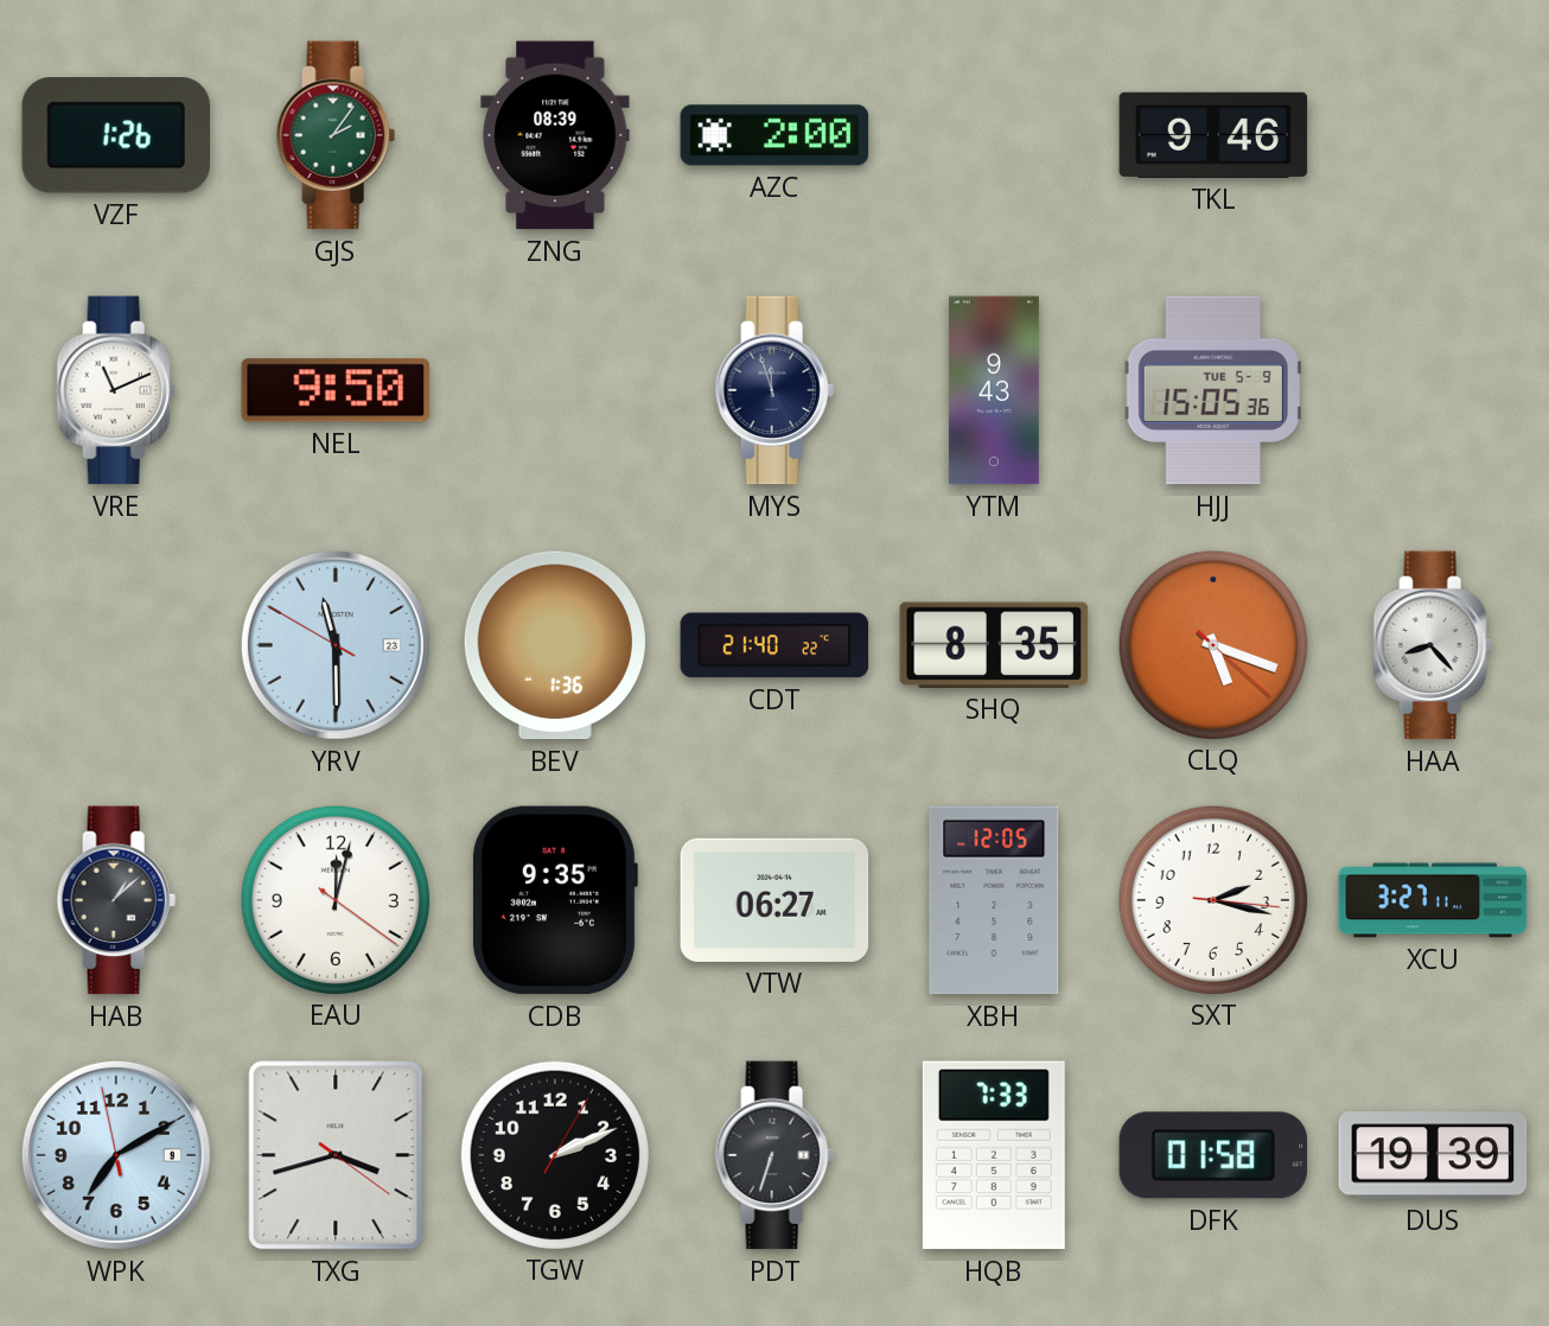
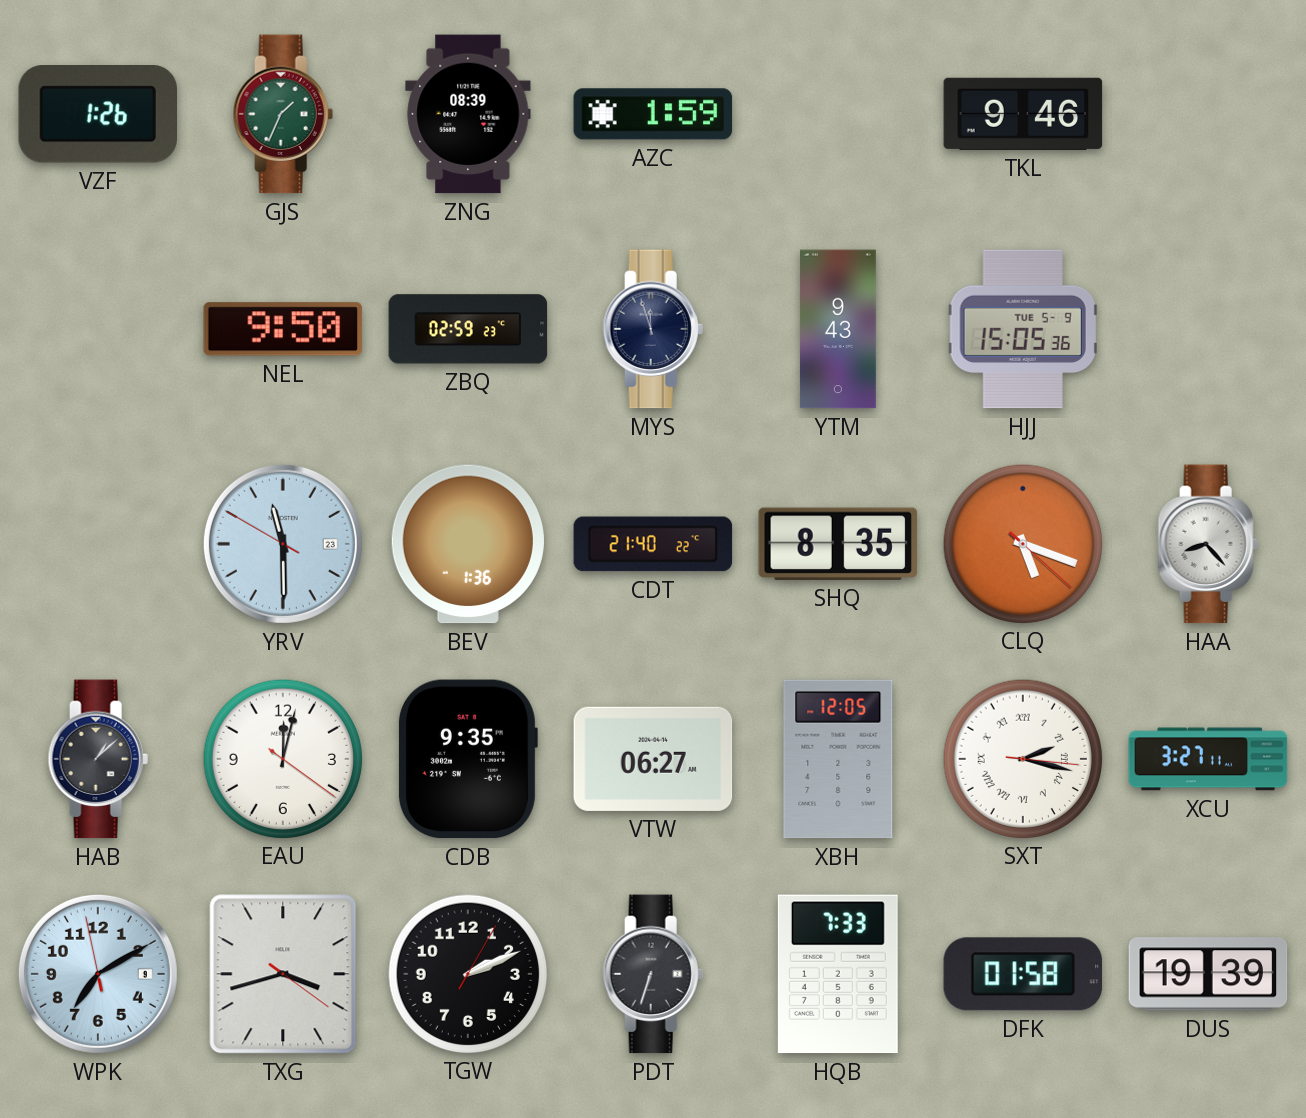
GJS: 2:06 -> 1:34
AZC: 2:00 -> 1:59
VRE: 11:11 -> none
ZBQ: none -> 02:59
SXT numerals: Arabic -> Roman
